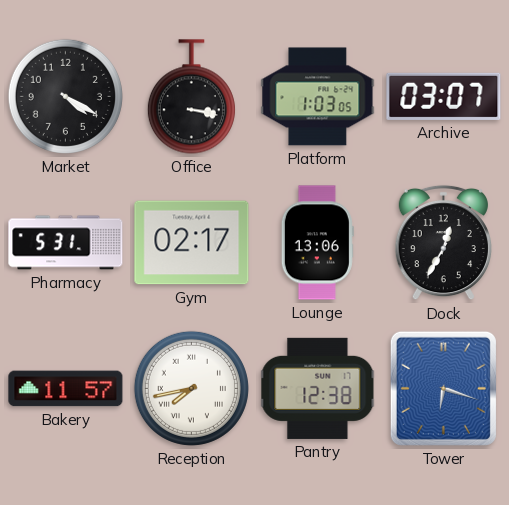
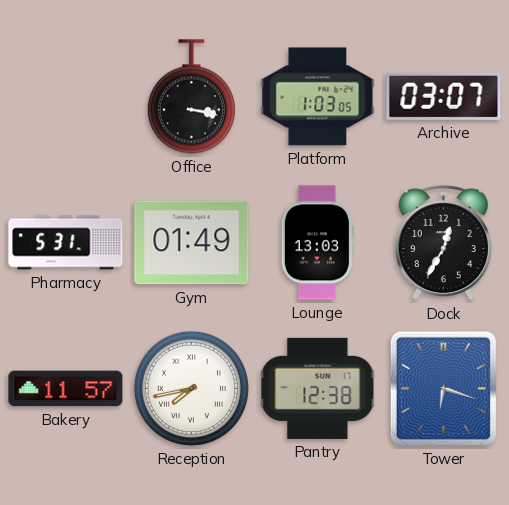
Market: 4:20 -> none
Gym: 02:17 -> 01:49
Lounge: 13:06 -> 13:03
